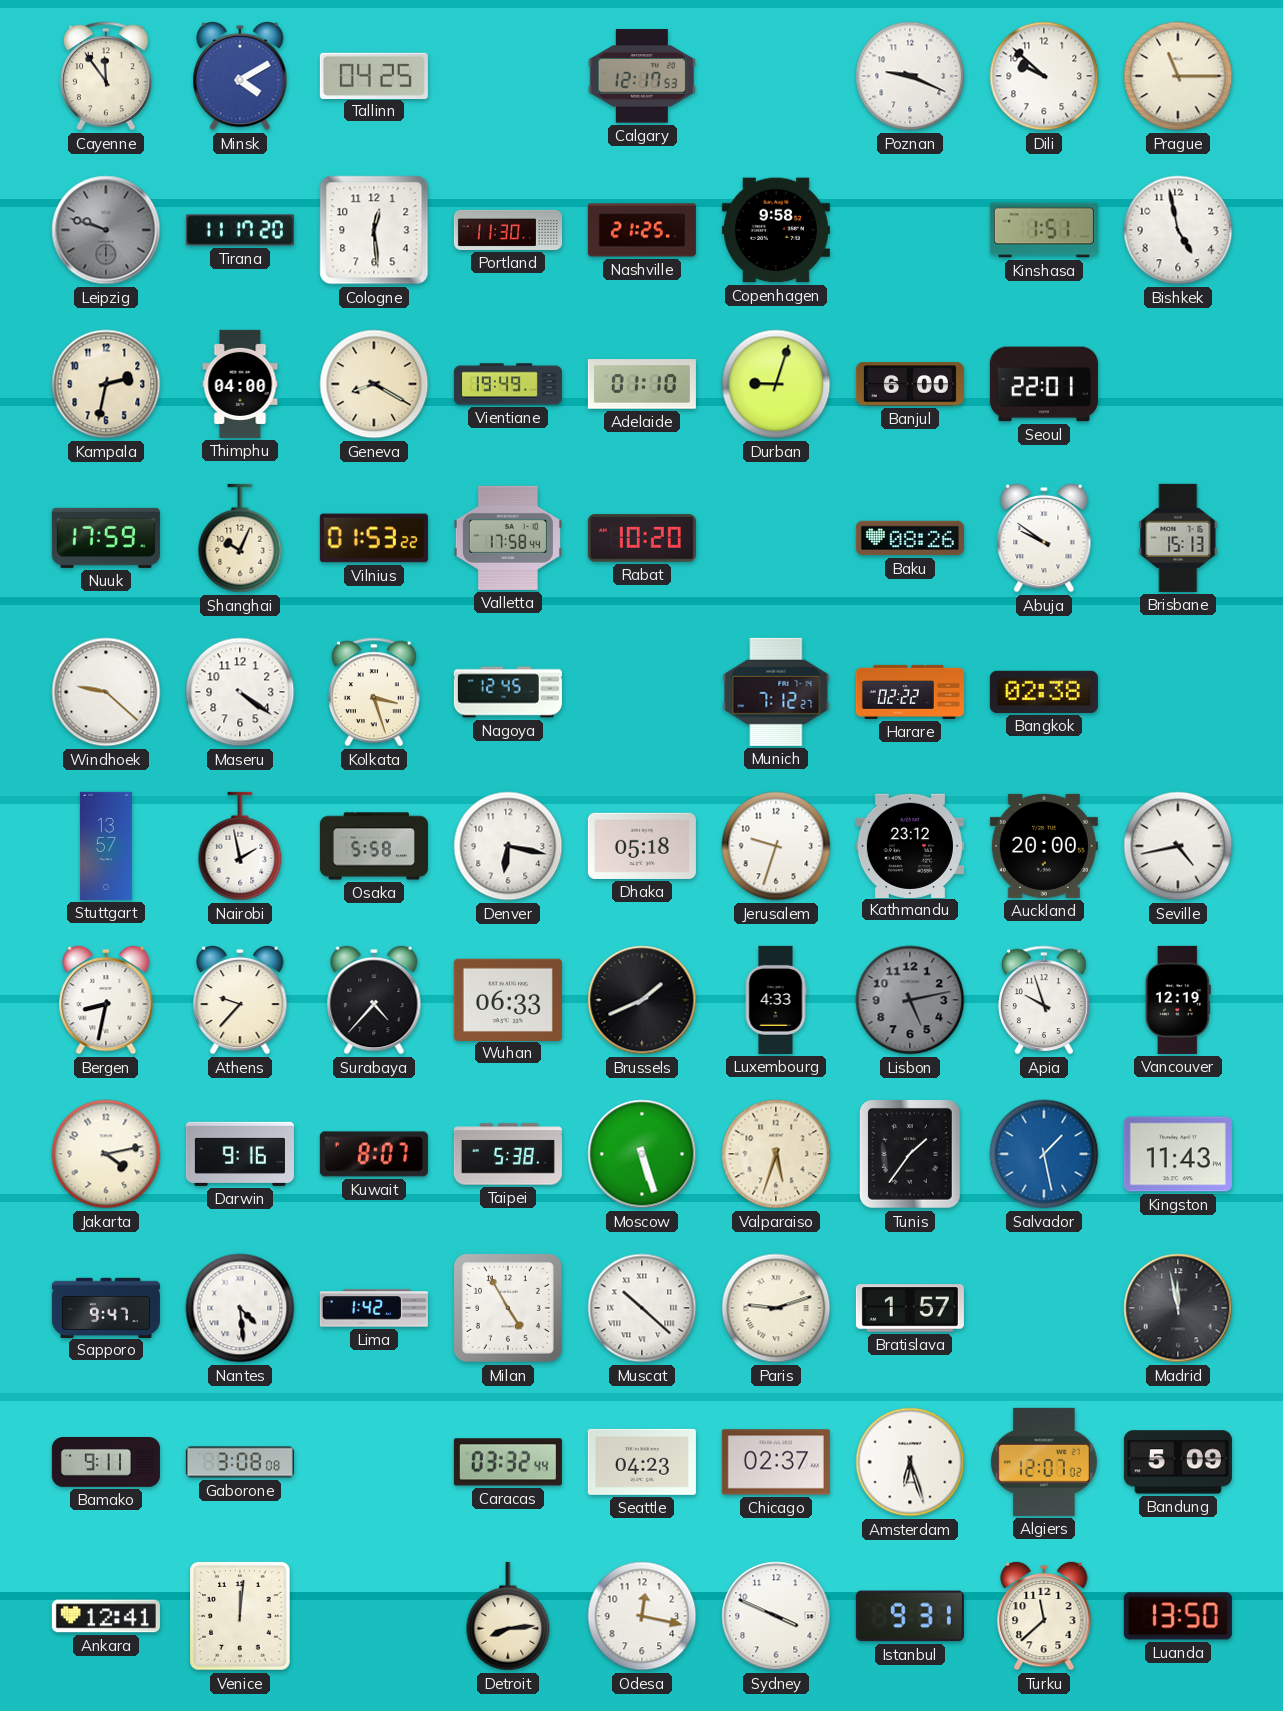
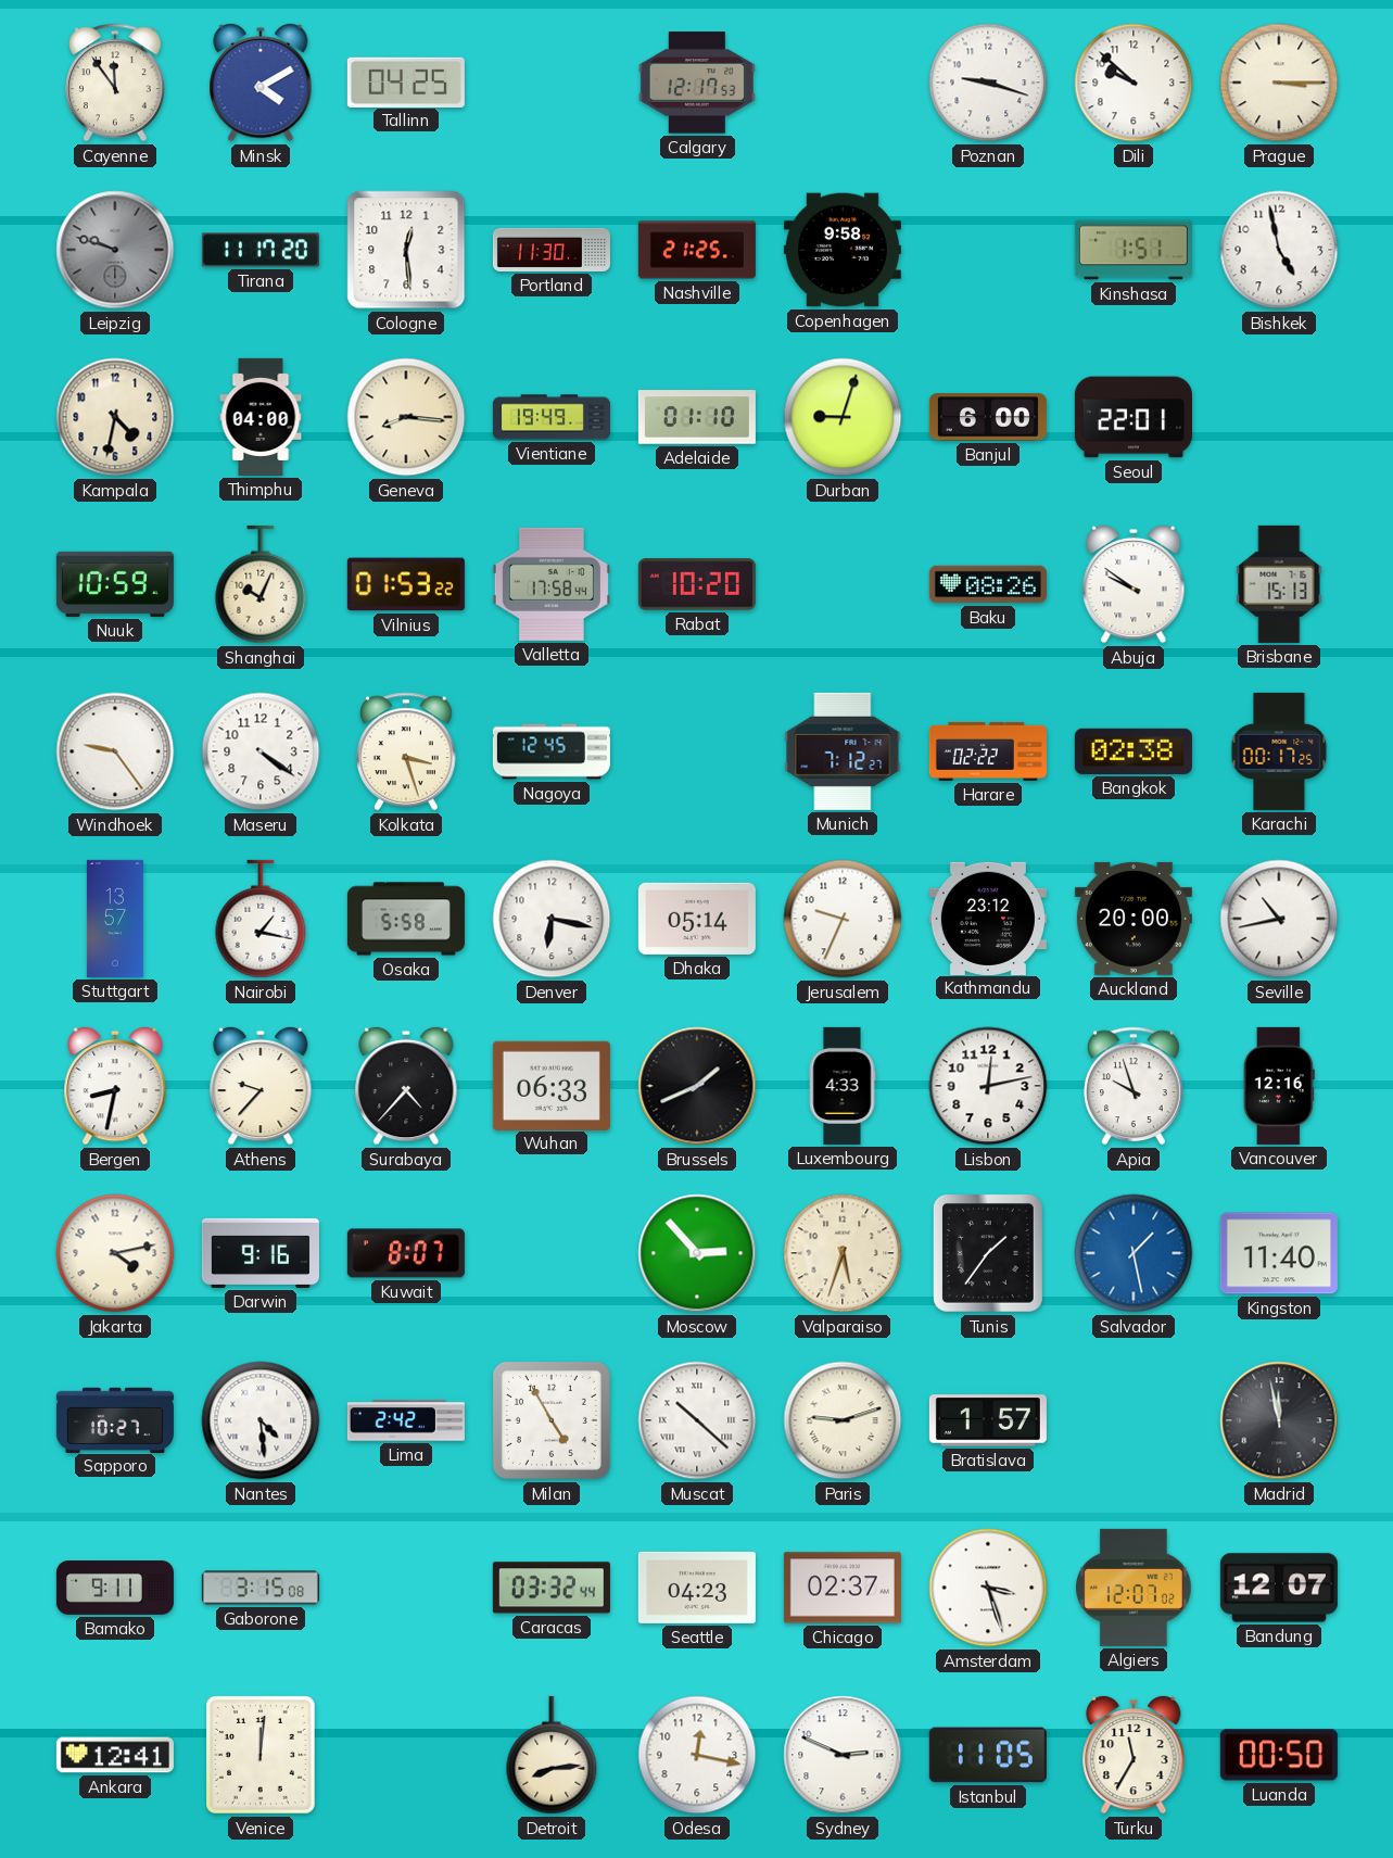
Poznan: 9:19 -> 9:18
Prague: 11:15 -> 3:15
Kampala: 2:32 -> 4:32
Geneva: 8:20 -> 8:16
Nuuk: 17:59 -> 10:59
Windhoek: 9:22 -> 9:24
Karachi: none -> 00:17
Nairobi: 1:58 -> 1:17
Dhaka: 05:18 -> 05:14
Jerusalem: 9:33 -> 9:34
Seville: 4:43 -> 10:43
Lisbon: 5:13 -> 12:13
Lisbon dial: grey -> white
Vancouver: 12:19 -> 12:16
Taipei: 5:38 -> none
Moscow: 5:27 -> 2:53
Kingston: 11:43 -> 11:40
Sapporo: 9:47 -> 10:27
Lima: 1:42 -> 2:42
Gaborone: 3:08 -> 3:15
Amsterdam: 6:27 -> 3:27
Bandung: 5:09 -> 12:07
Sydney: 3:49 -> 2:49
Istanbul: 9:31 -> 11:05
Turku: 11:38 -> 11:35
Luanda: 13:50 -> 00:50
